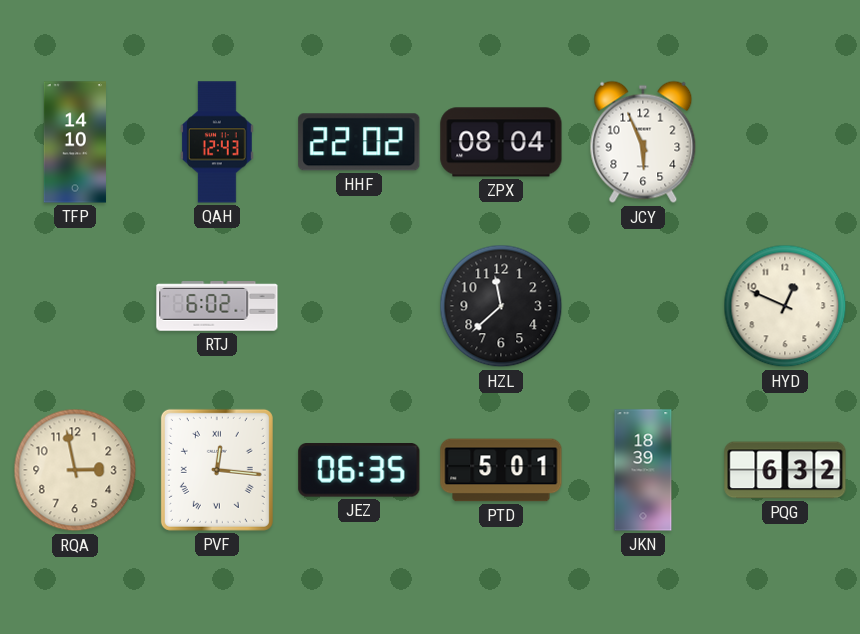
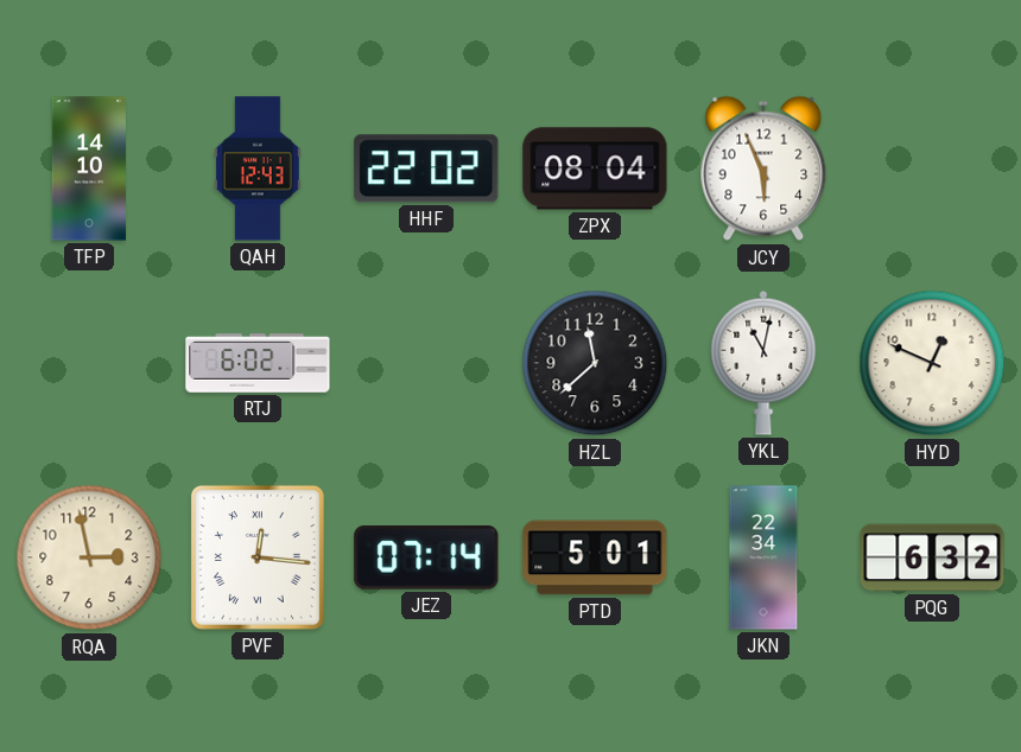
YKL: none -> 11:02
JEZ: 06:35 -> 07:14
JKN: 18:39 -> 22:34
